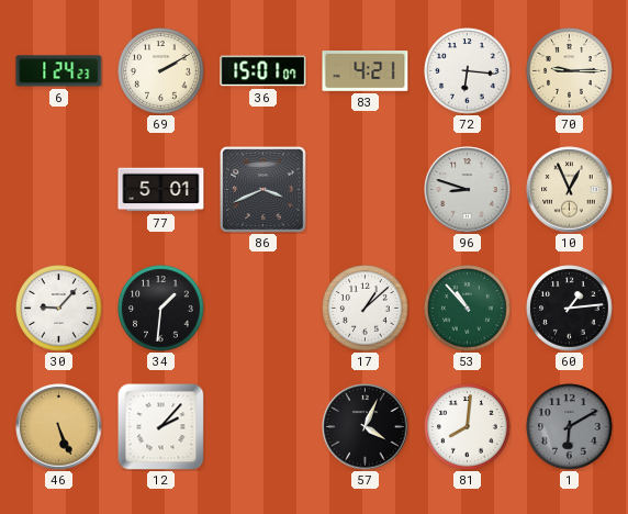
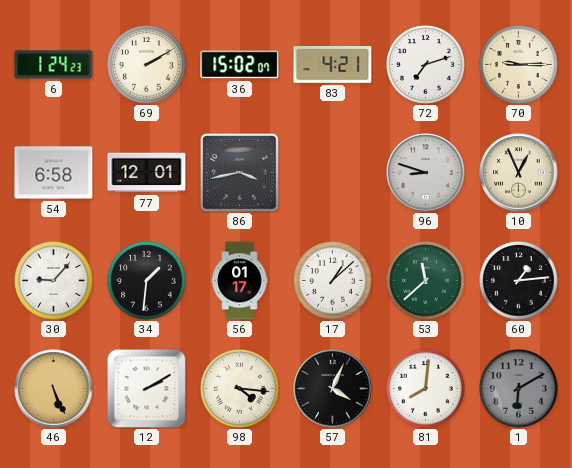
36: 15:01 -> 15:02
72: 6:16 -> 7:12
54: none -> 6:58
77: 5:01 -> 12:01
86: 3:41 -> 3:43
56: none -> 01:17
53: 10:53 -> 11:38
12: 2:07 -> 2:10
98: none -> 4:16
